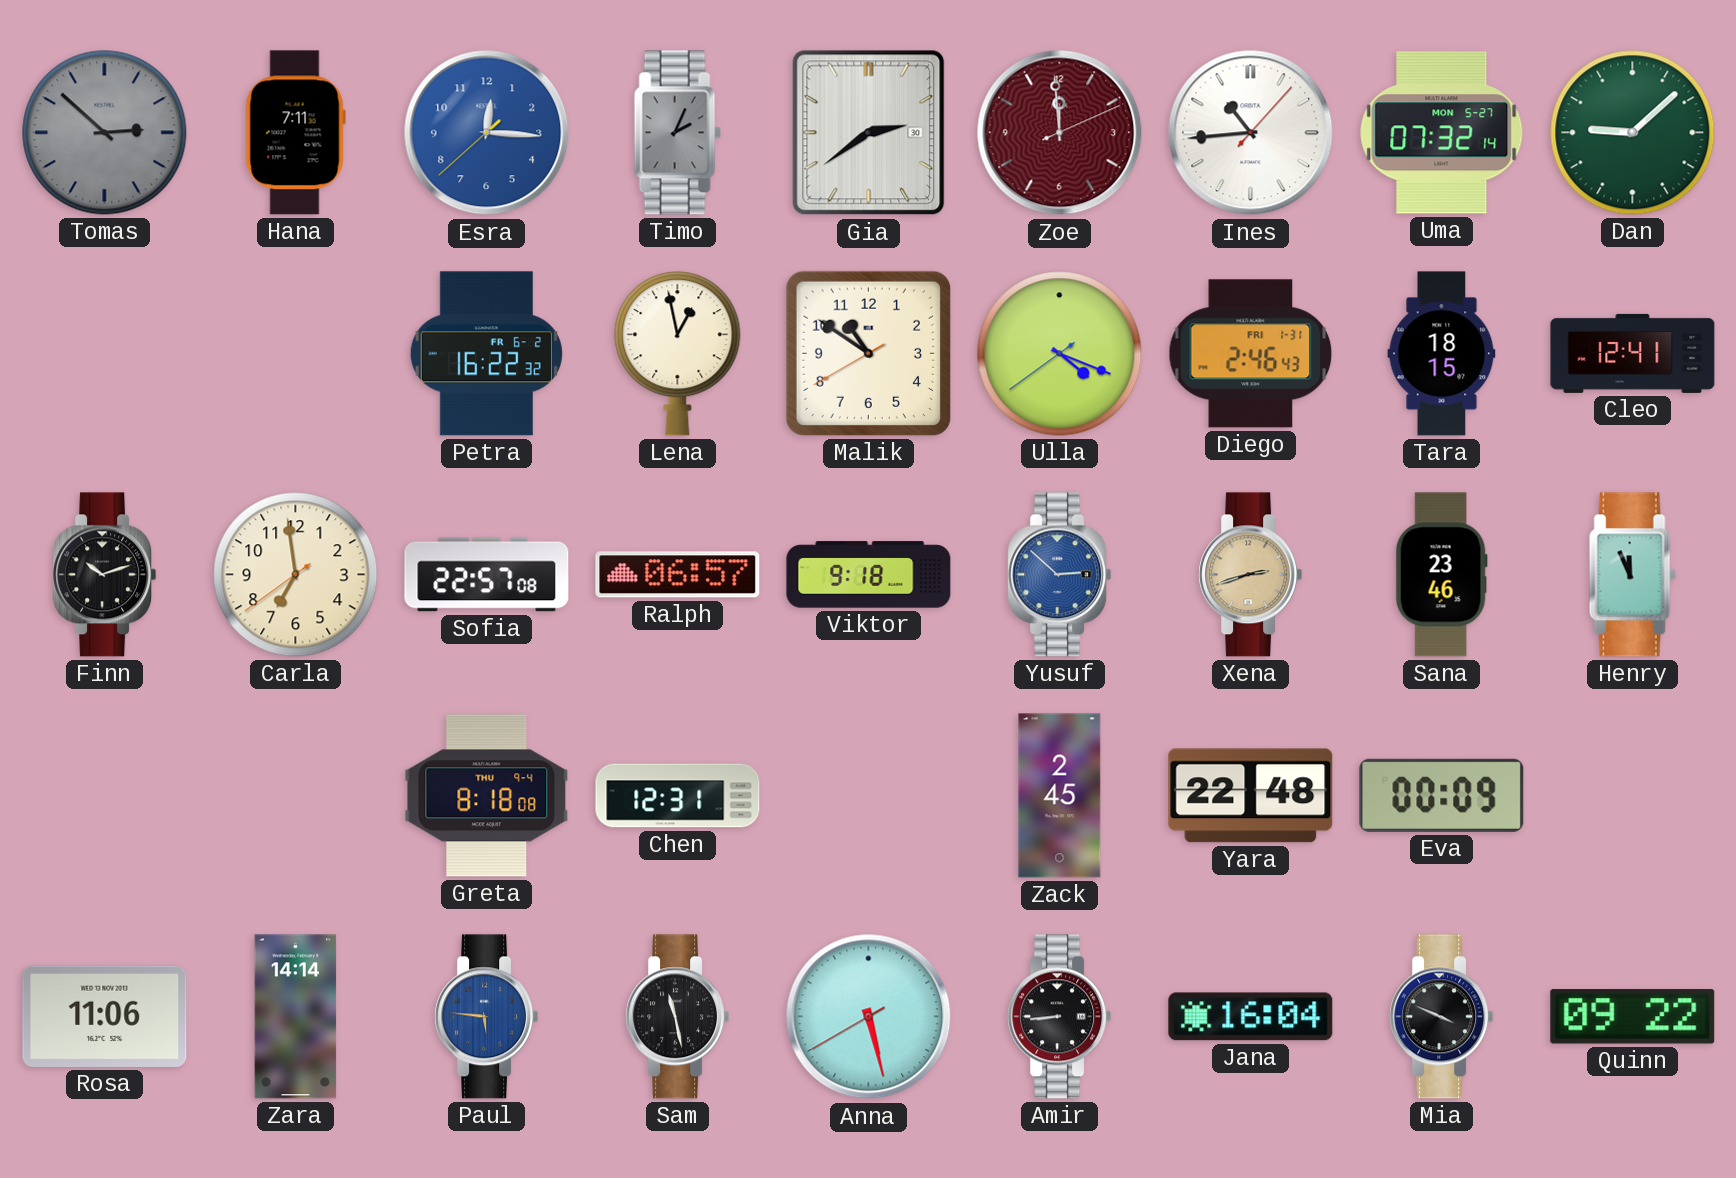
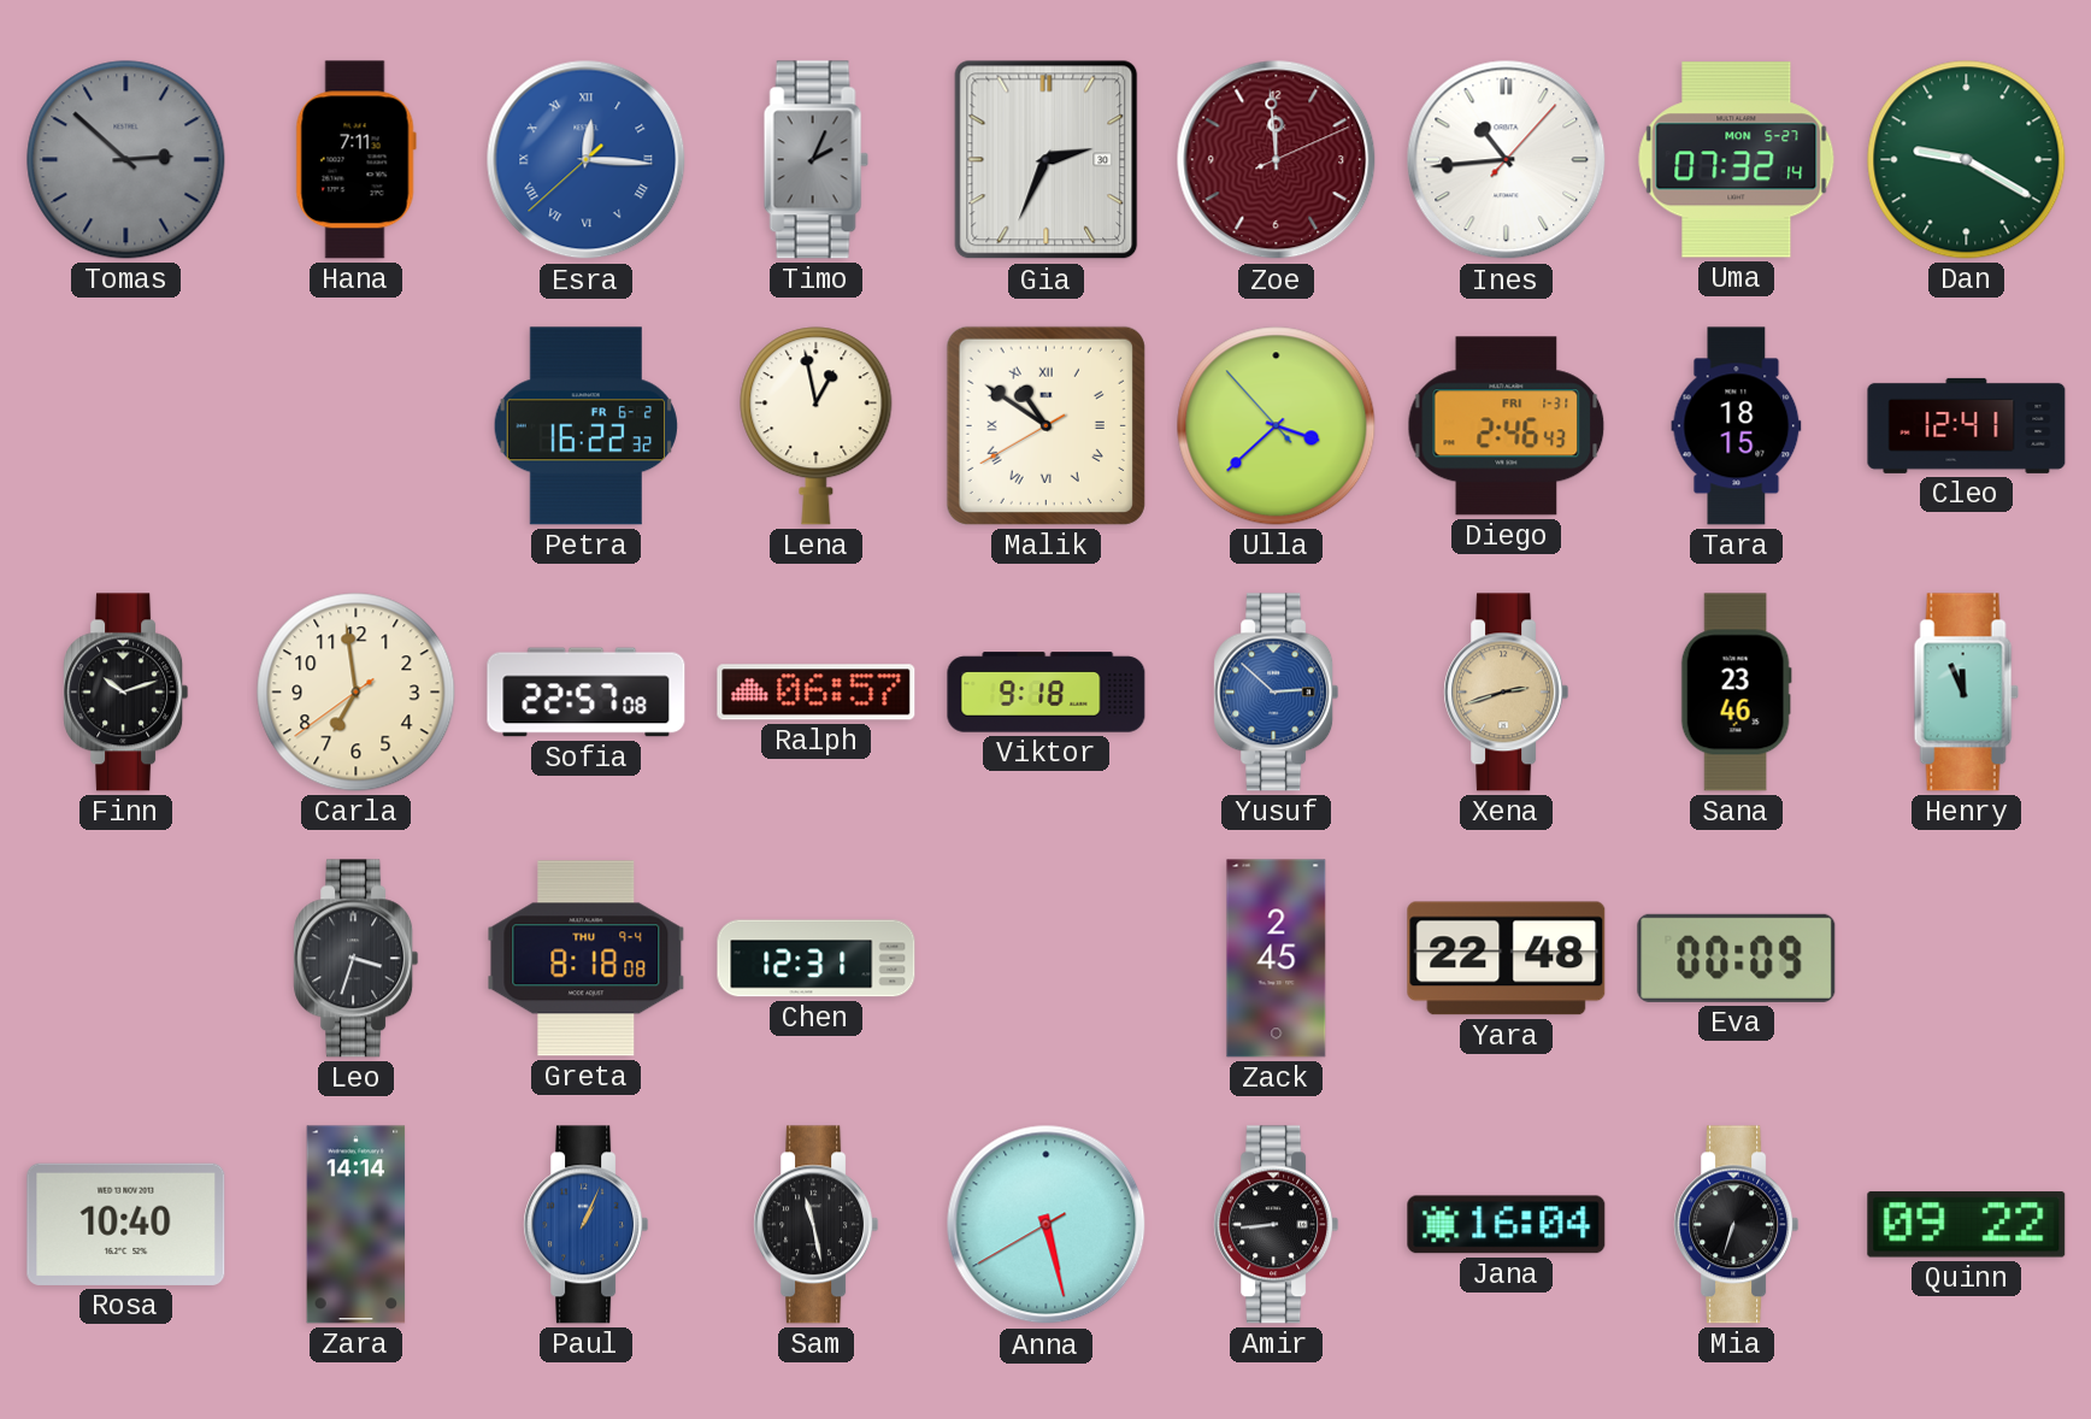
Esra numerals: Arabic -> Roman
Gia: 2:39 -> 2:34
Dan: 9:08 -> 9:20
Malik numerals: Arabic -> Roman
Ulla: 4:18 -> 3:37
Leo: none -> 3:33
Rosa: 11:06 -> 10:40
Paul: 5:46 -> 1:04
Mia: 3:49 -> 6:33
